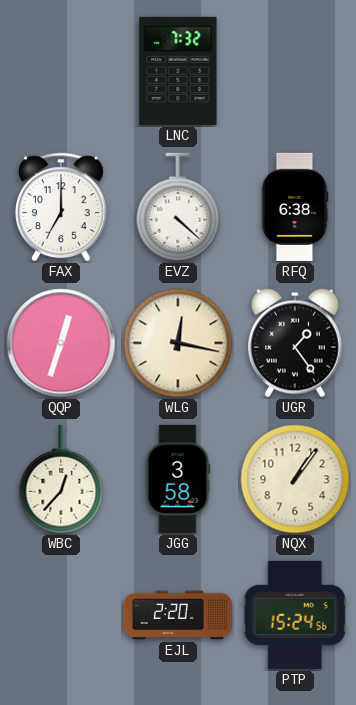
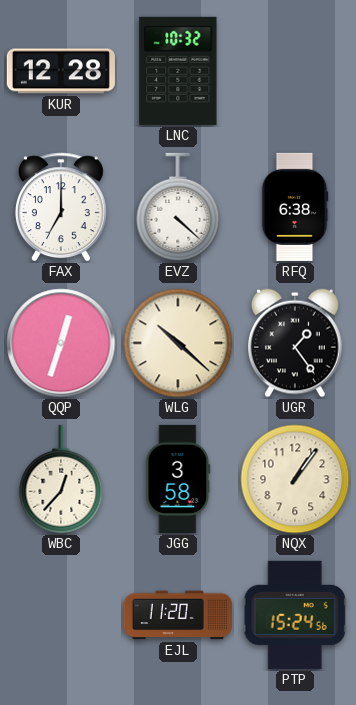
KUR: none -> 12:28
LNC: 7:32 -> 10:32
WLG: 12:17 -> 10:22
EJL: 2:20 -> 11:20
